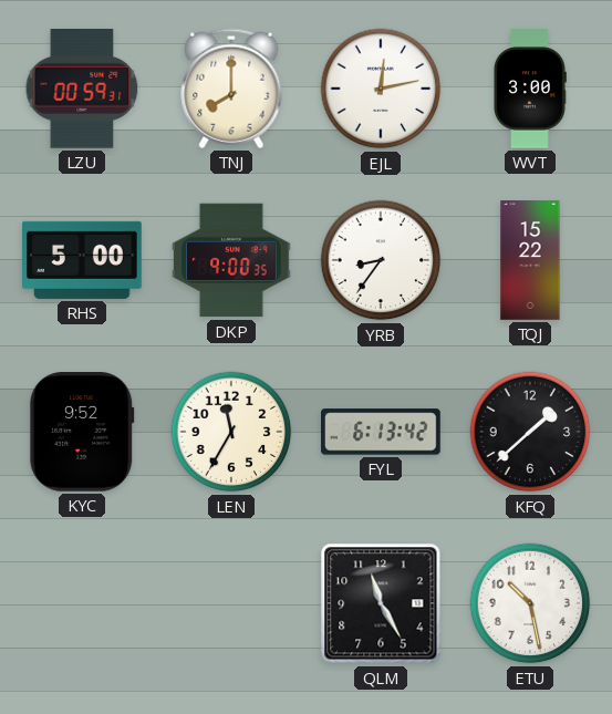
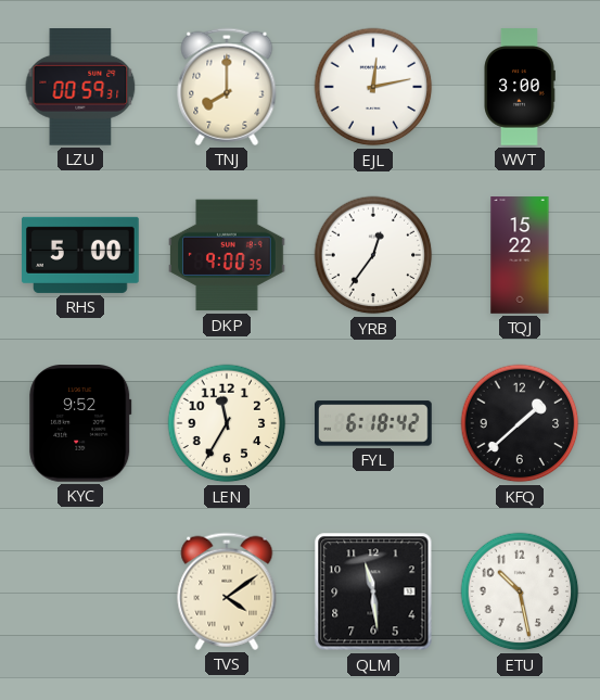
YRB: 8:36 -> 12:36
FYL: 6:13 -> 6:18
TVS: none -> 4:09
QLM: 11:25 -> 11:29
